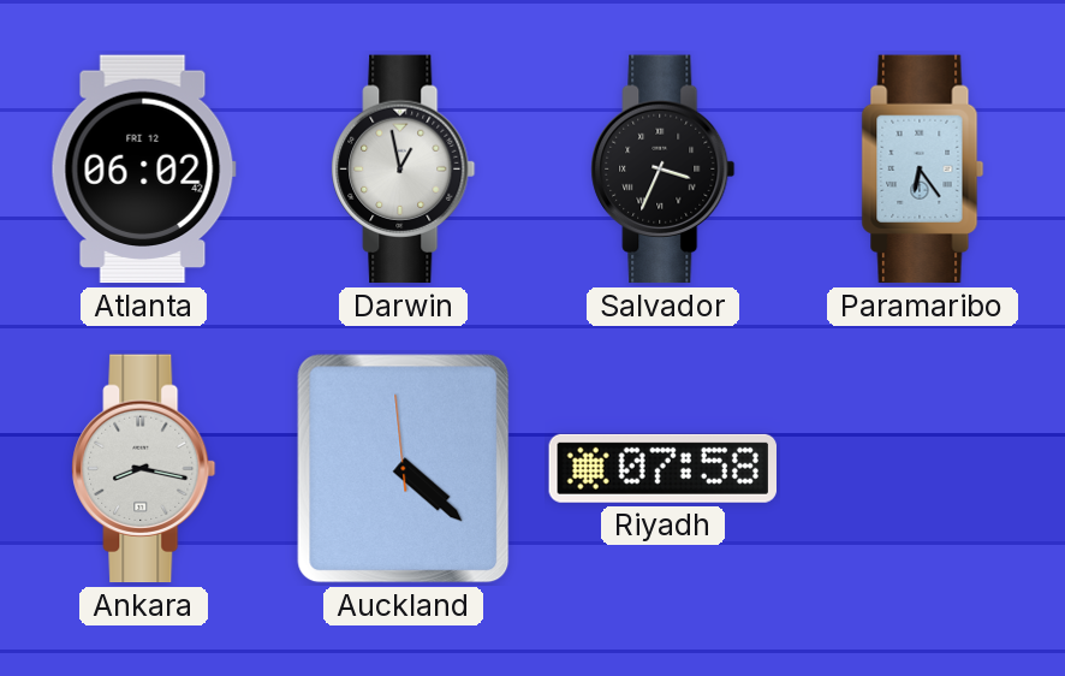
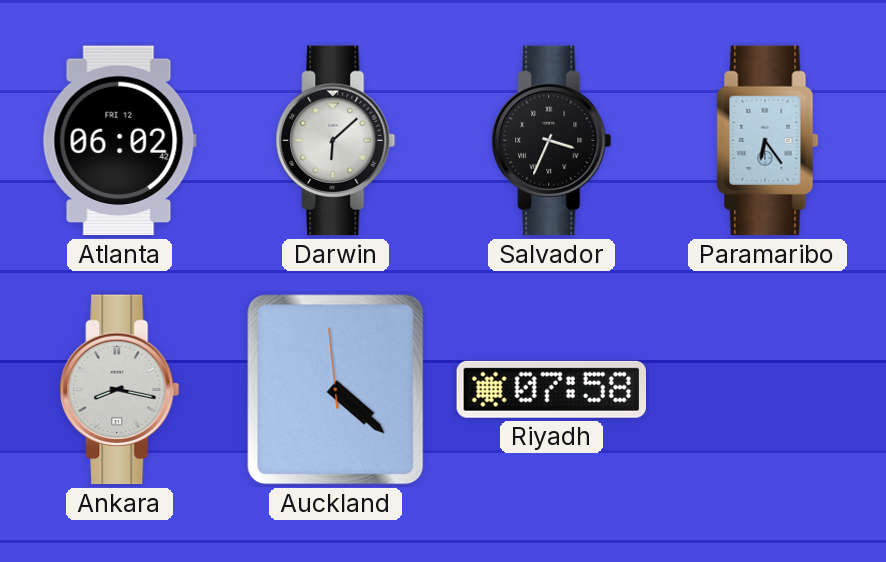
Darwin: 12:58 -> 6:08
